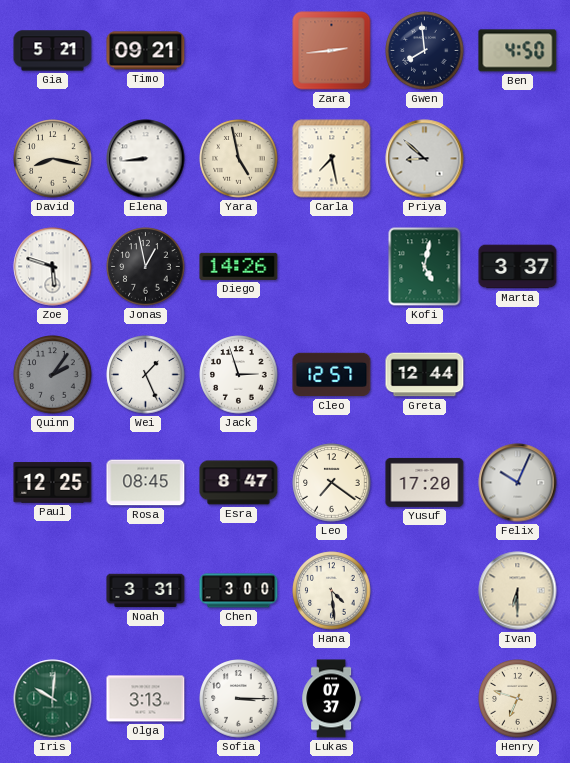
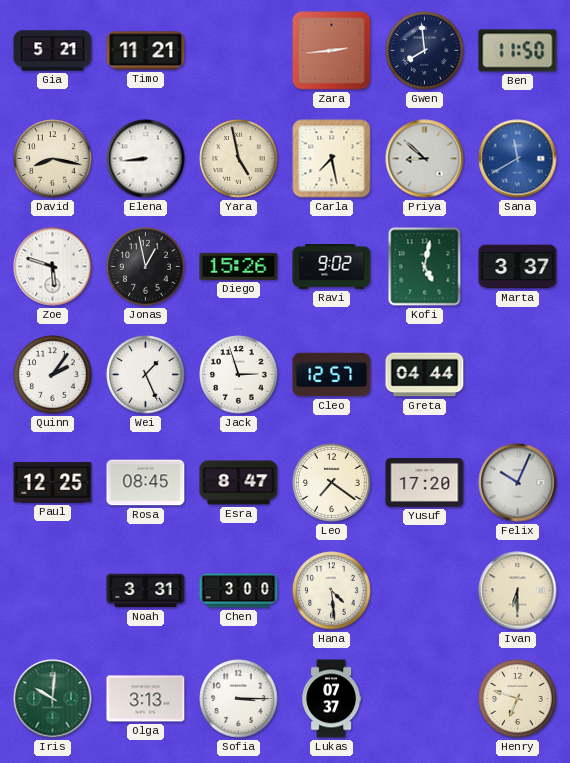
Timo: 09:21 -> 11:21
Ben: 4:50 -> 11:50
Sana: none -> 11:40
Diego: 14:26 -> 15:26
Ravi: none -> 9:02
Quinn dial: grey -> white
Greta: 12:44 -> 04:44
